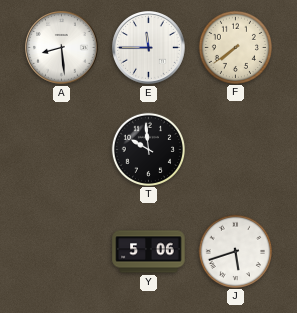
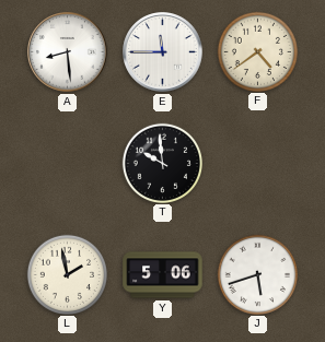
F: 7:39 -> 4:39
L: none -> 1:58
